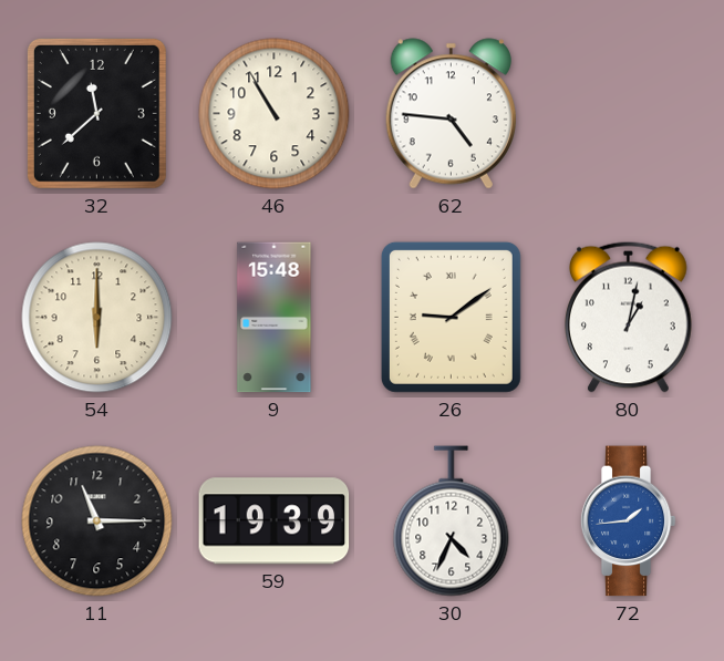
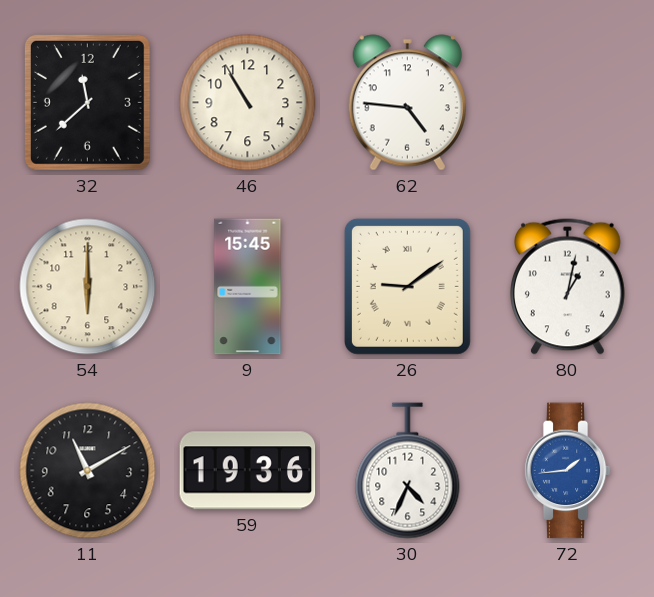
9: 15:48 -> 15:45
11: 11:15 -> 11:10
59: 19:39 -> 19:36
